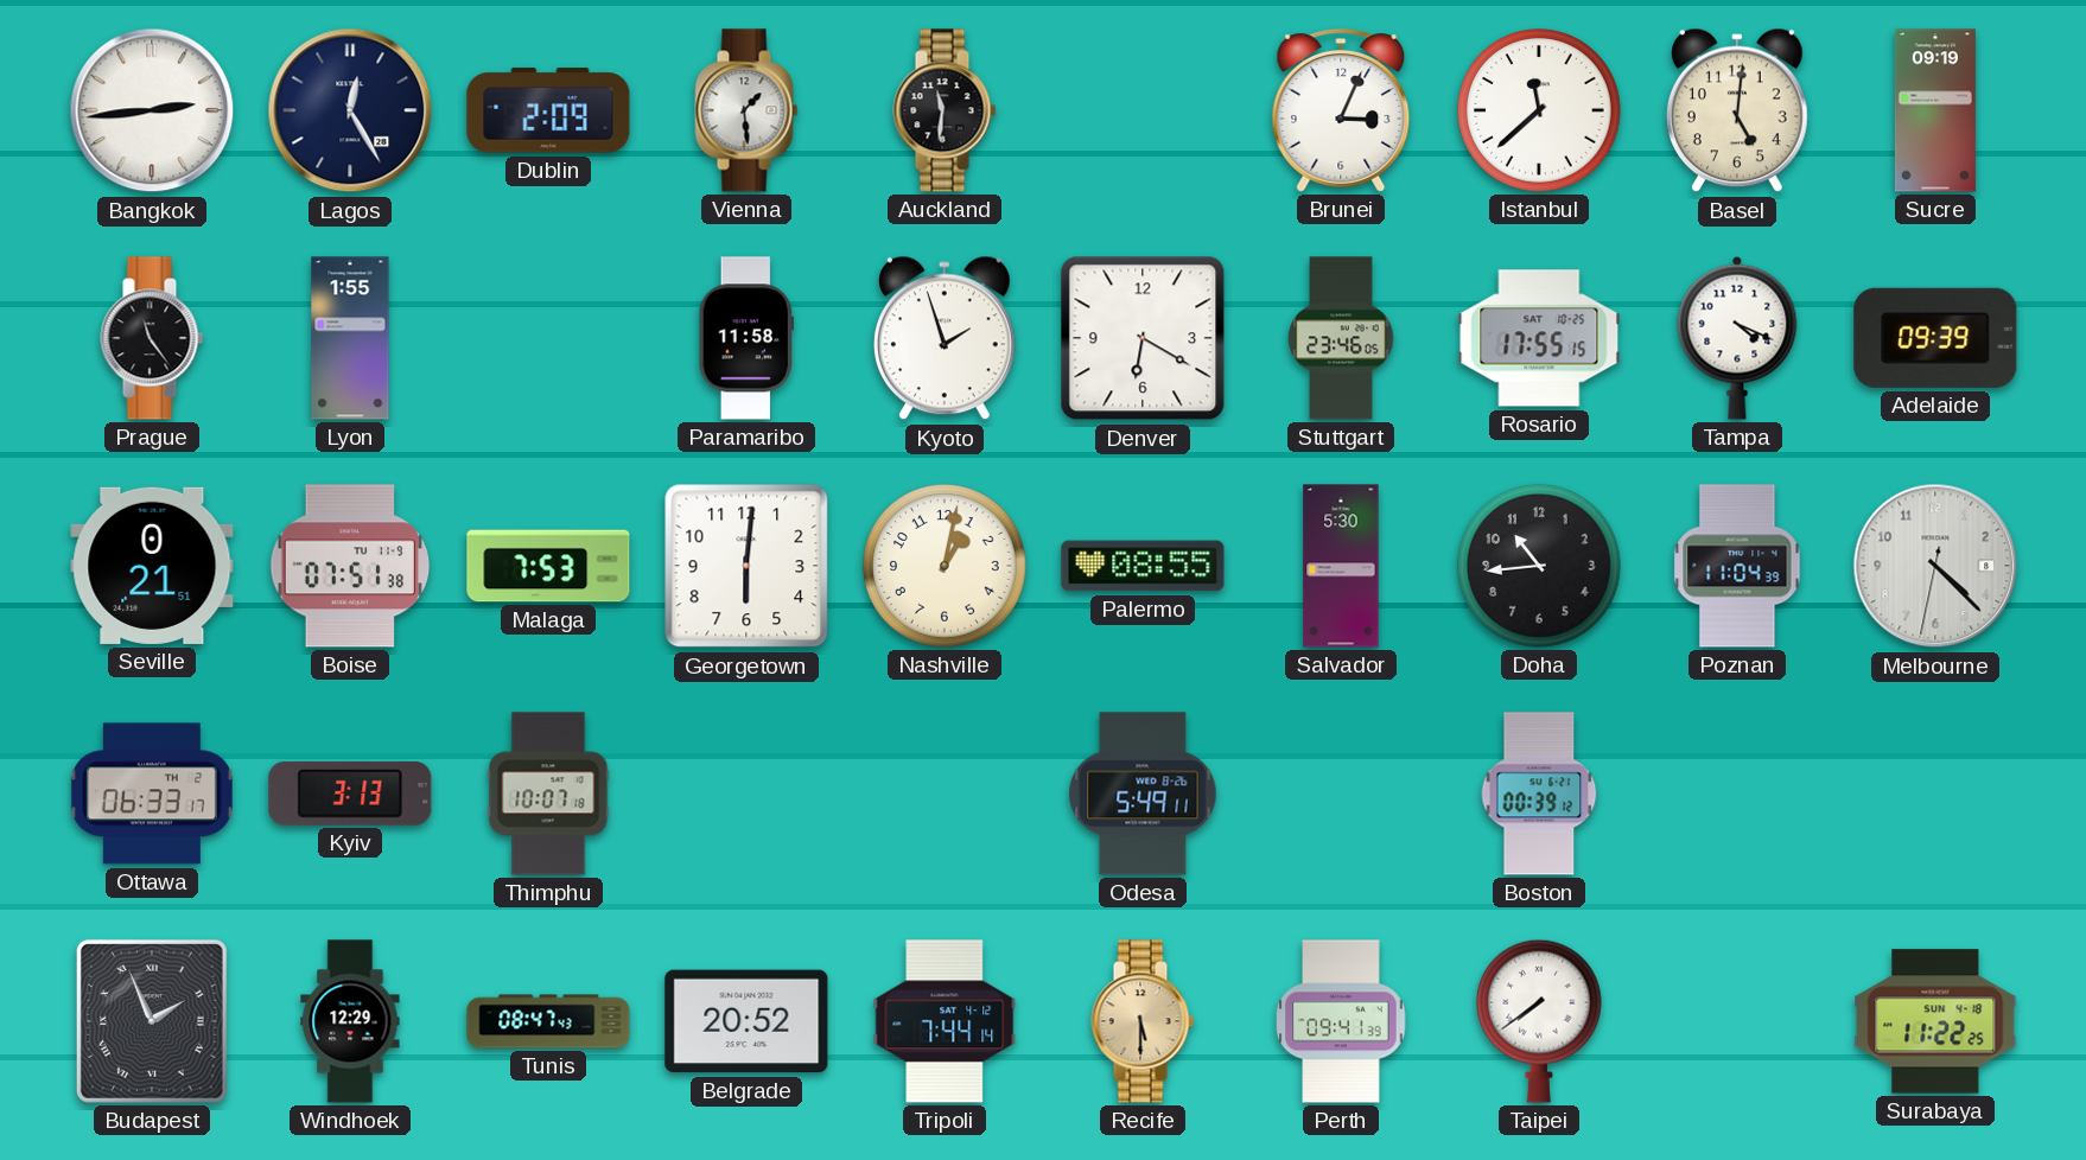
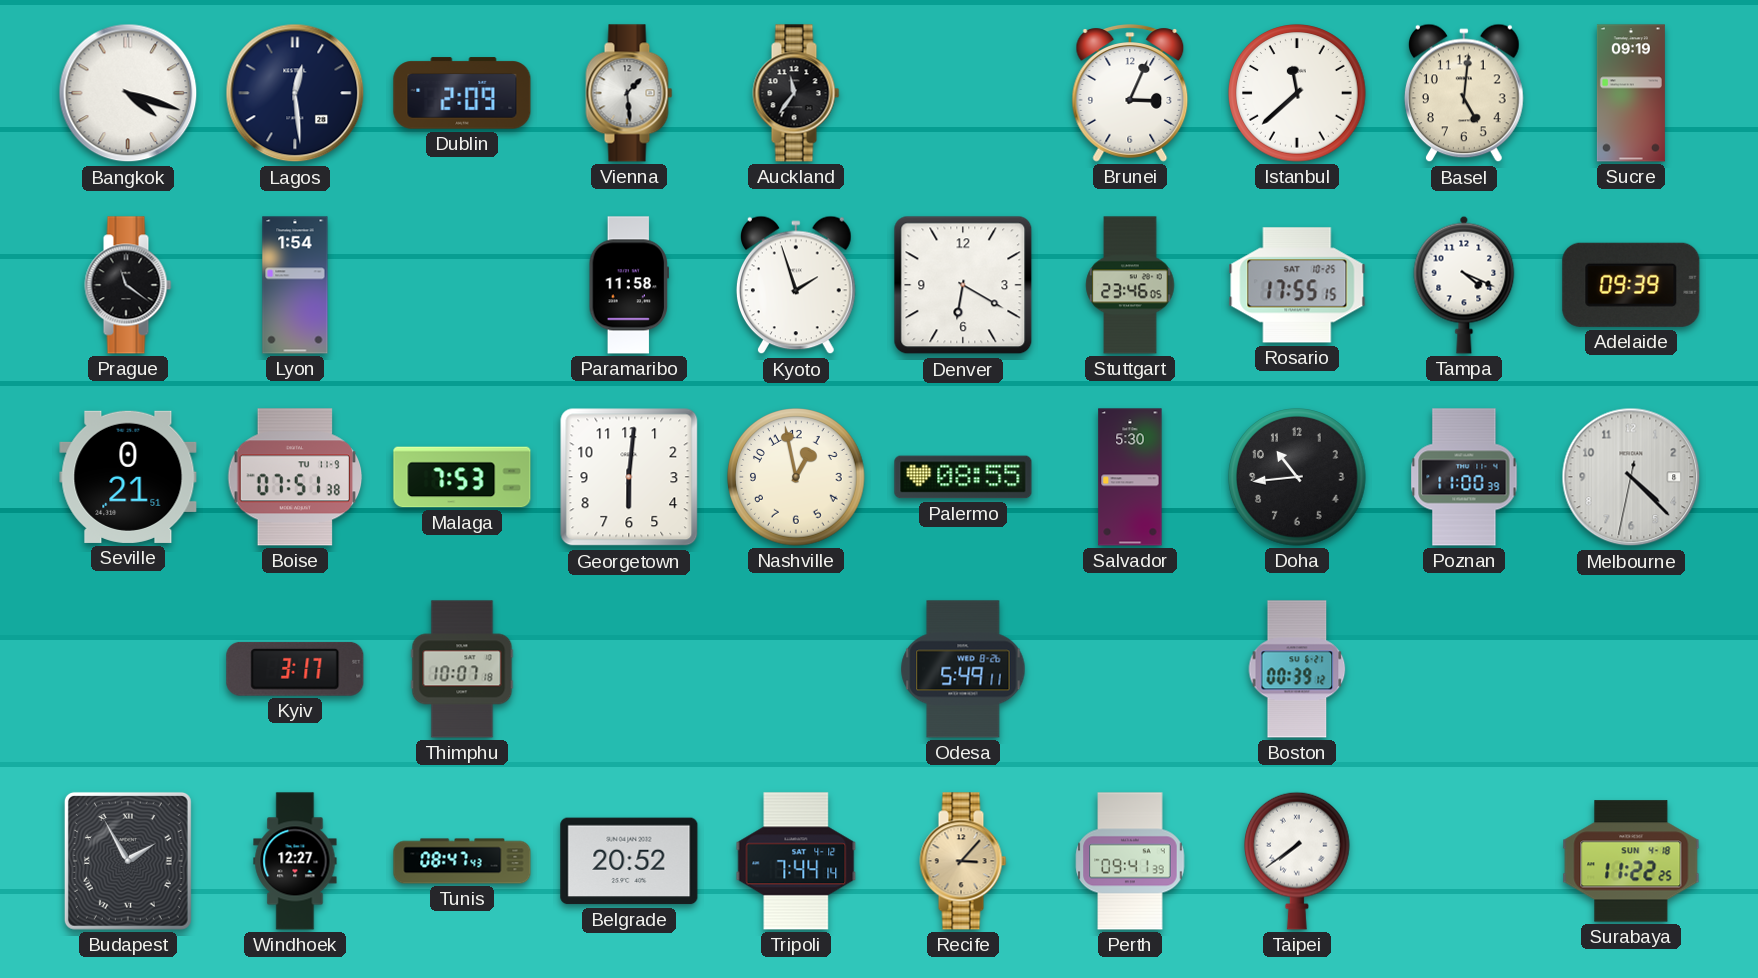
Bangkok: 2:44 -> 4:18
Lagos: 12:25 -> 12:29
Auckland: 11:31 -> 11:36
Prague: 11:24 -> 11:21
Lyon: 1:55 -> 1:54
Nashville: 1:02 -> 12:58
Poznan: 11:04 -> 11:00
Ottawa: 06:33 -> none
Kyiv: 3:13 -> 3:17
Budapest: 1:56 -> 1:55
Windhoek: 12:29 -> 12:27
Recife: 5:30 -> 3:07
